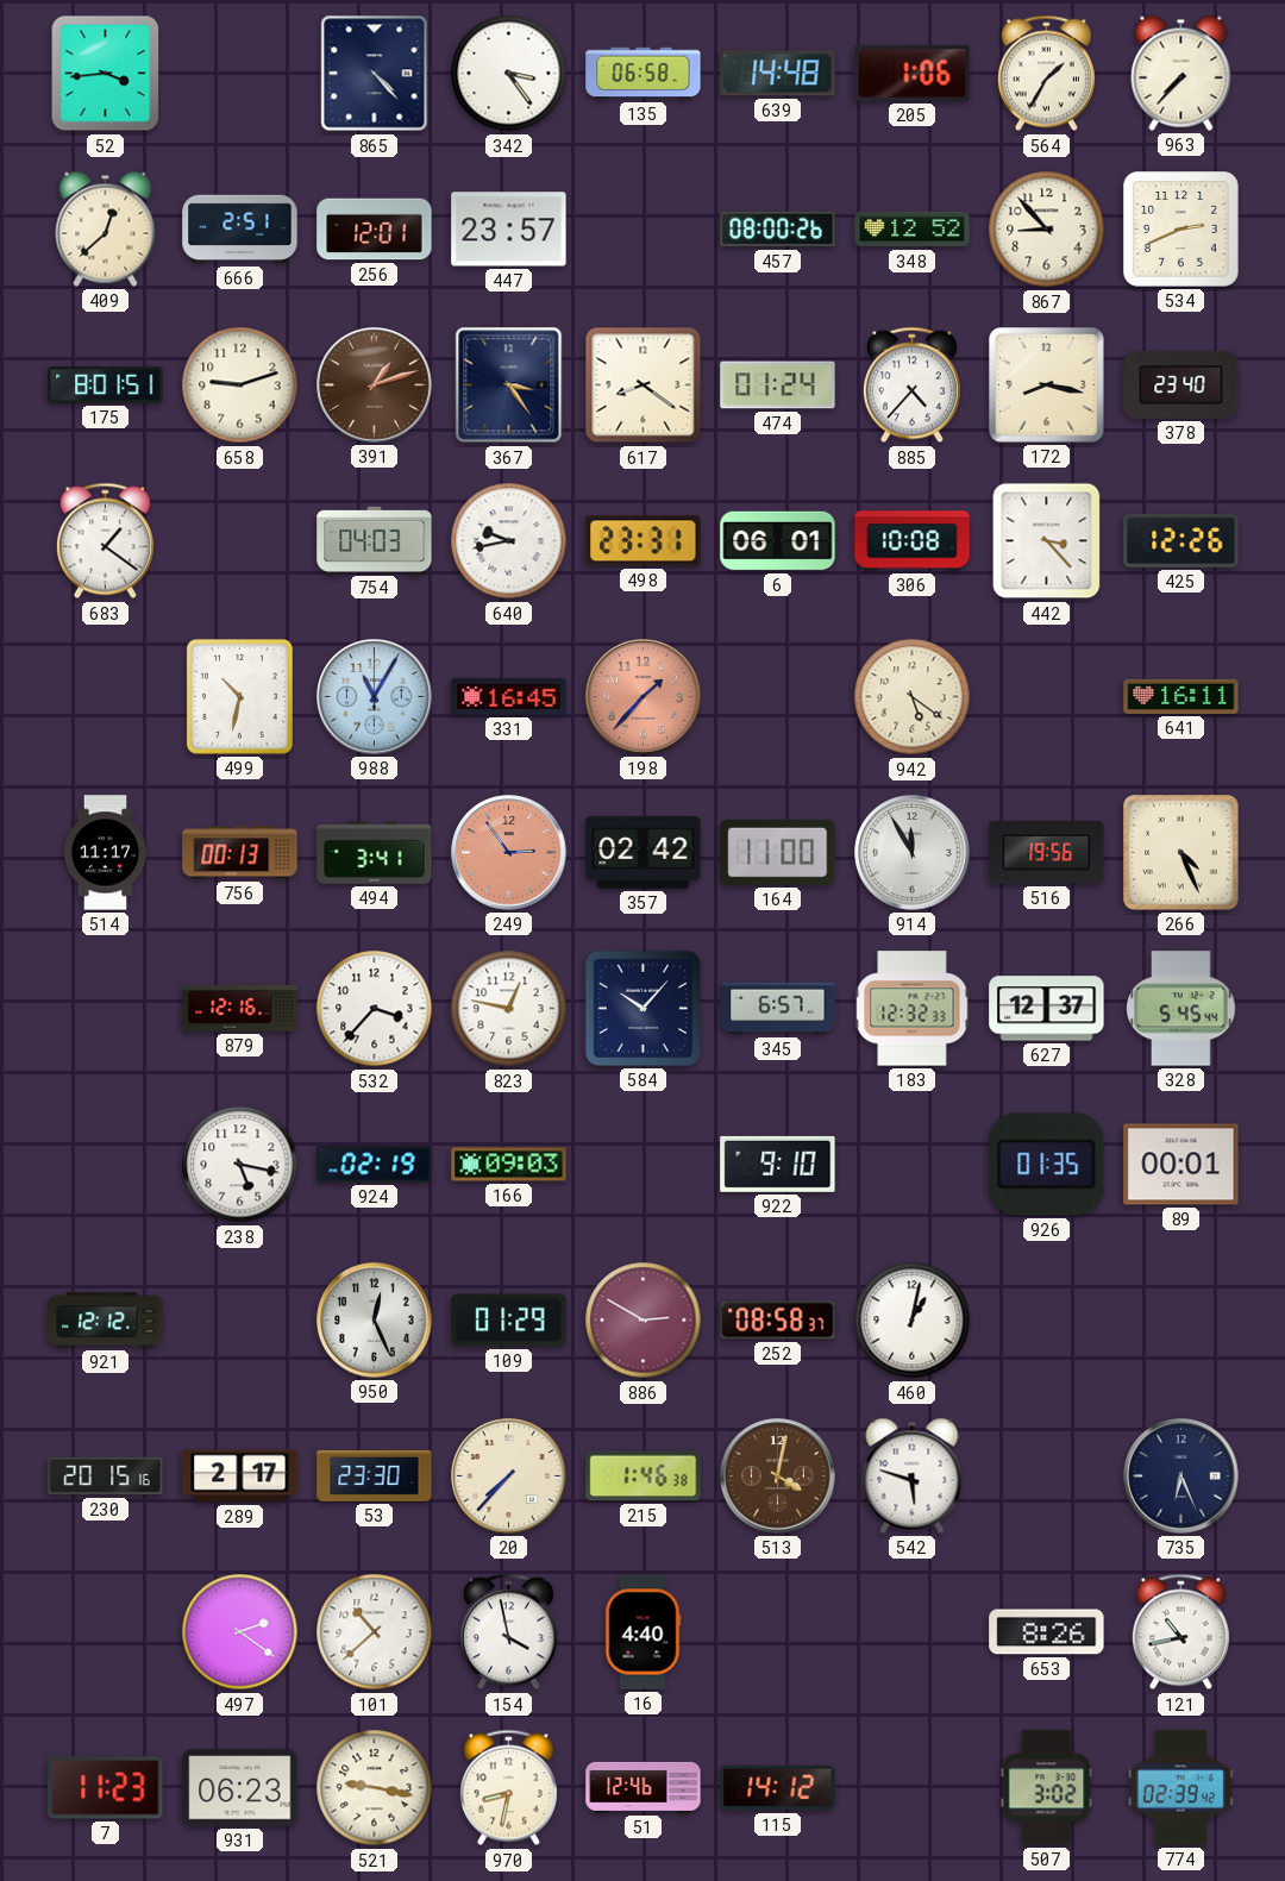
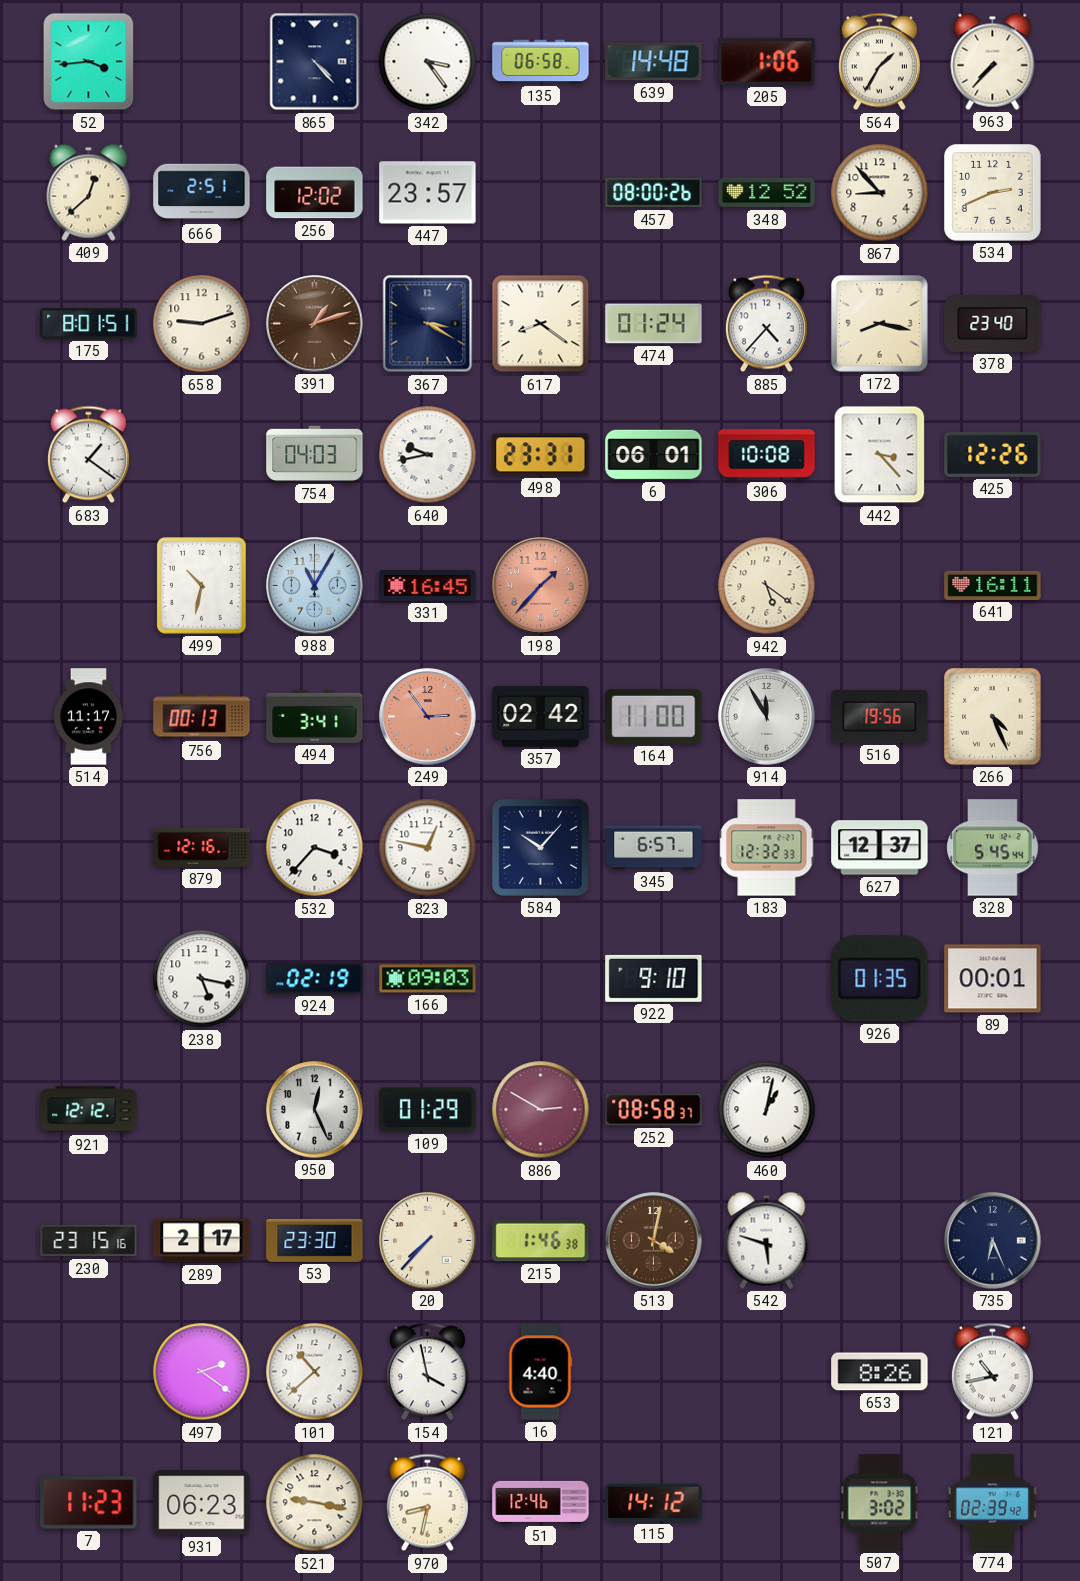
256: 12:01 -> 12:02
367: 3:24 -> 3:20
230: 20:15 -> 23:15
